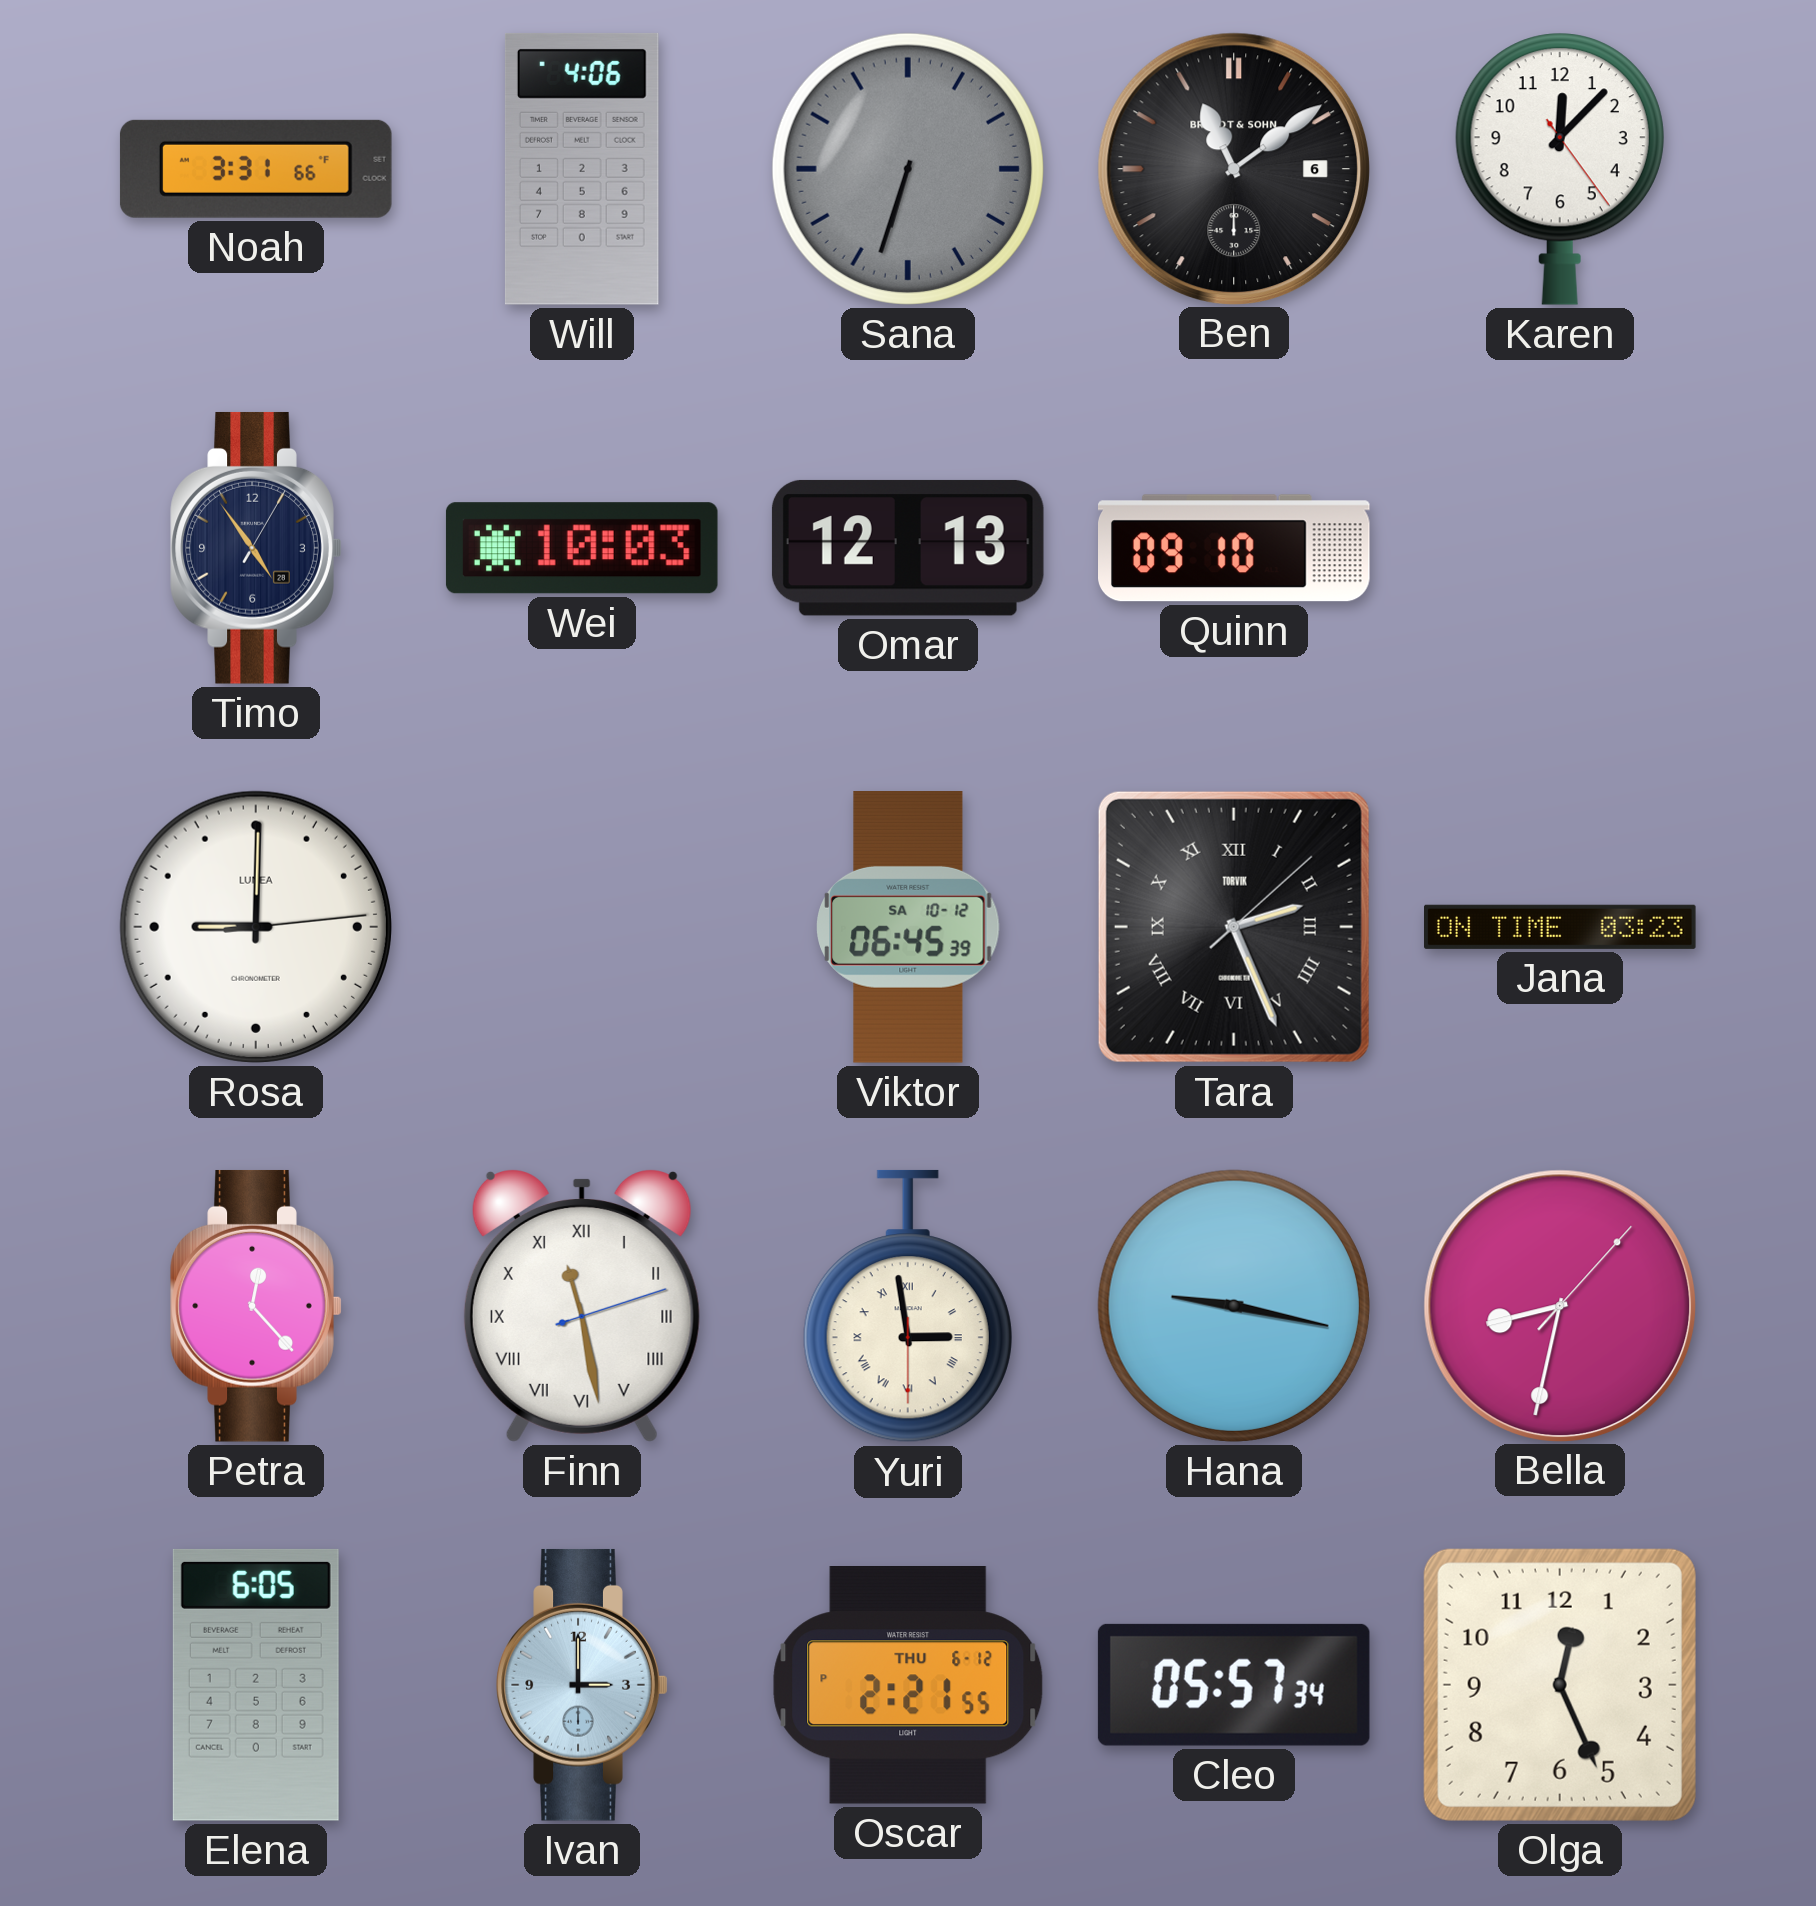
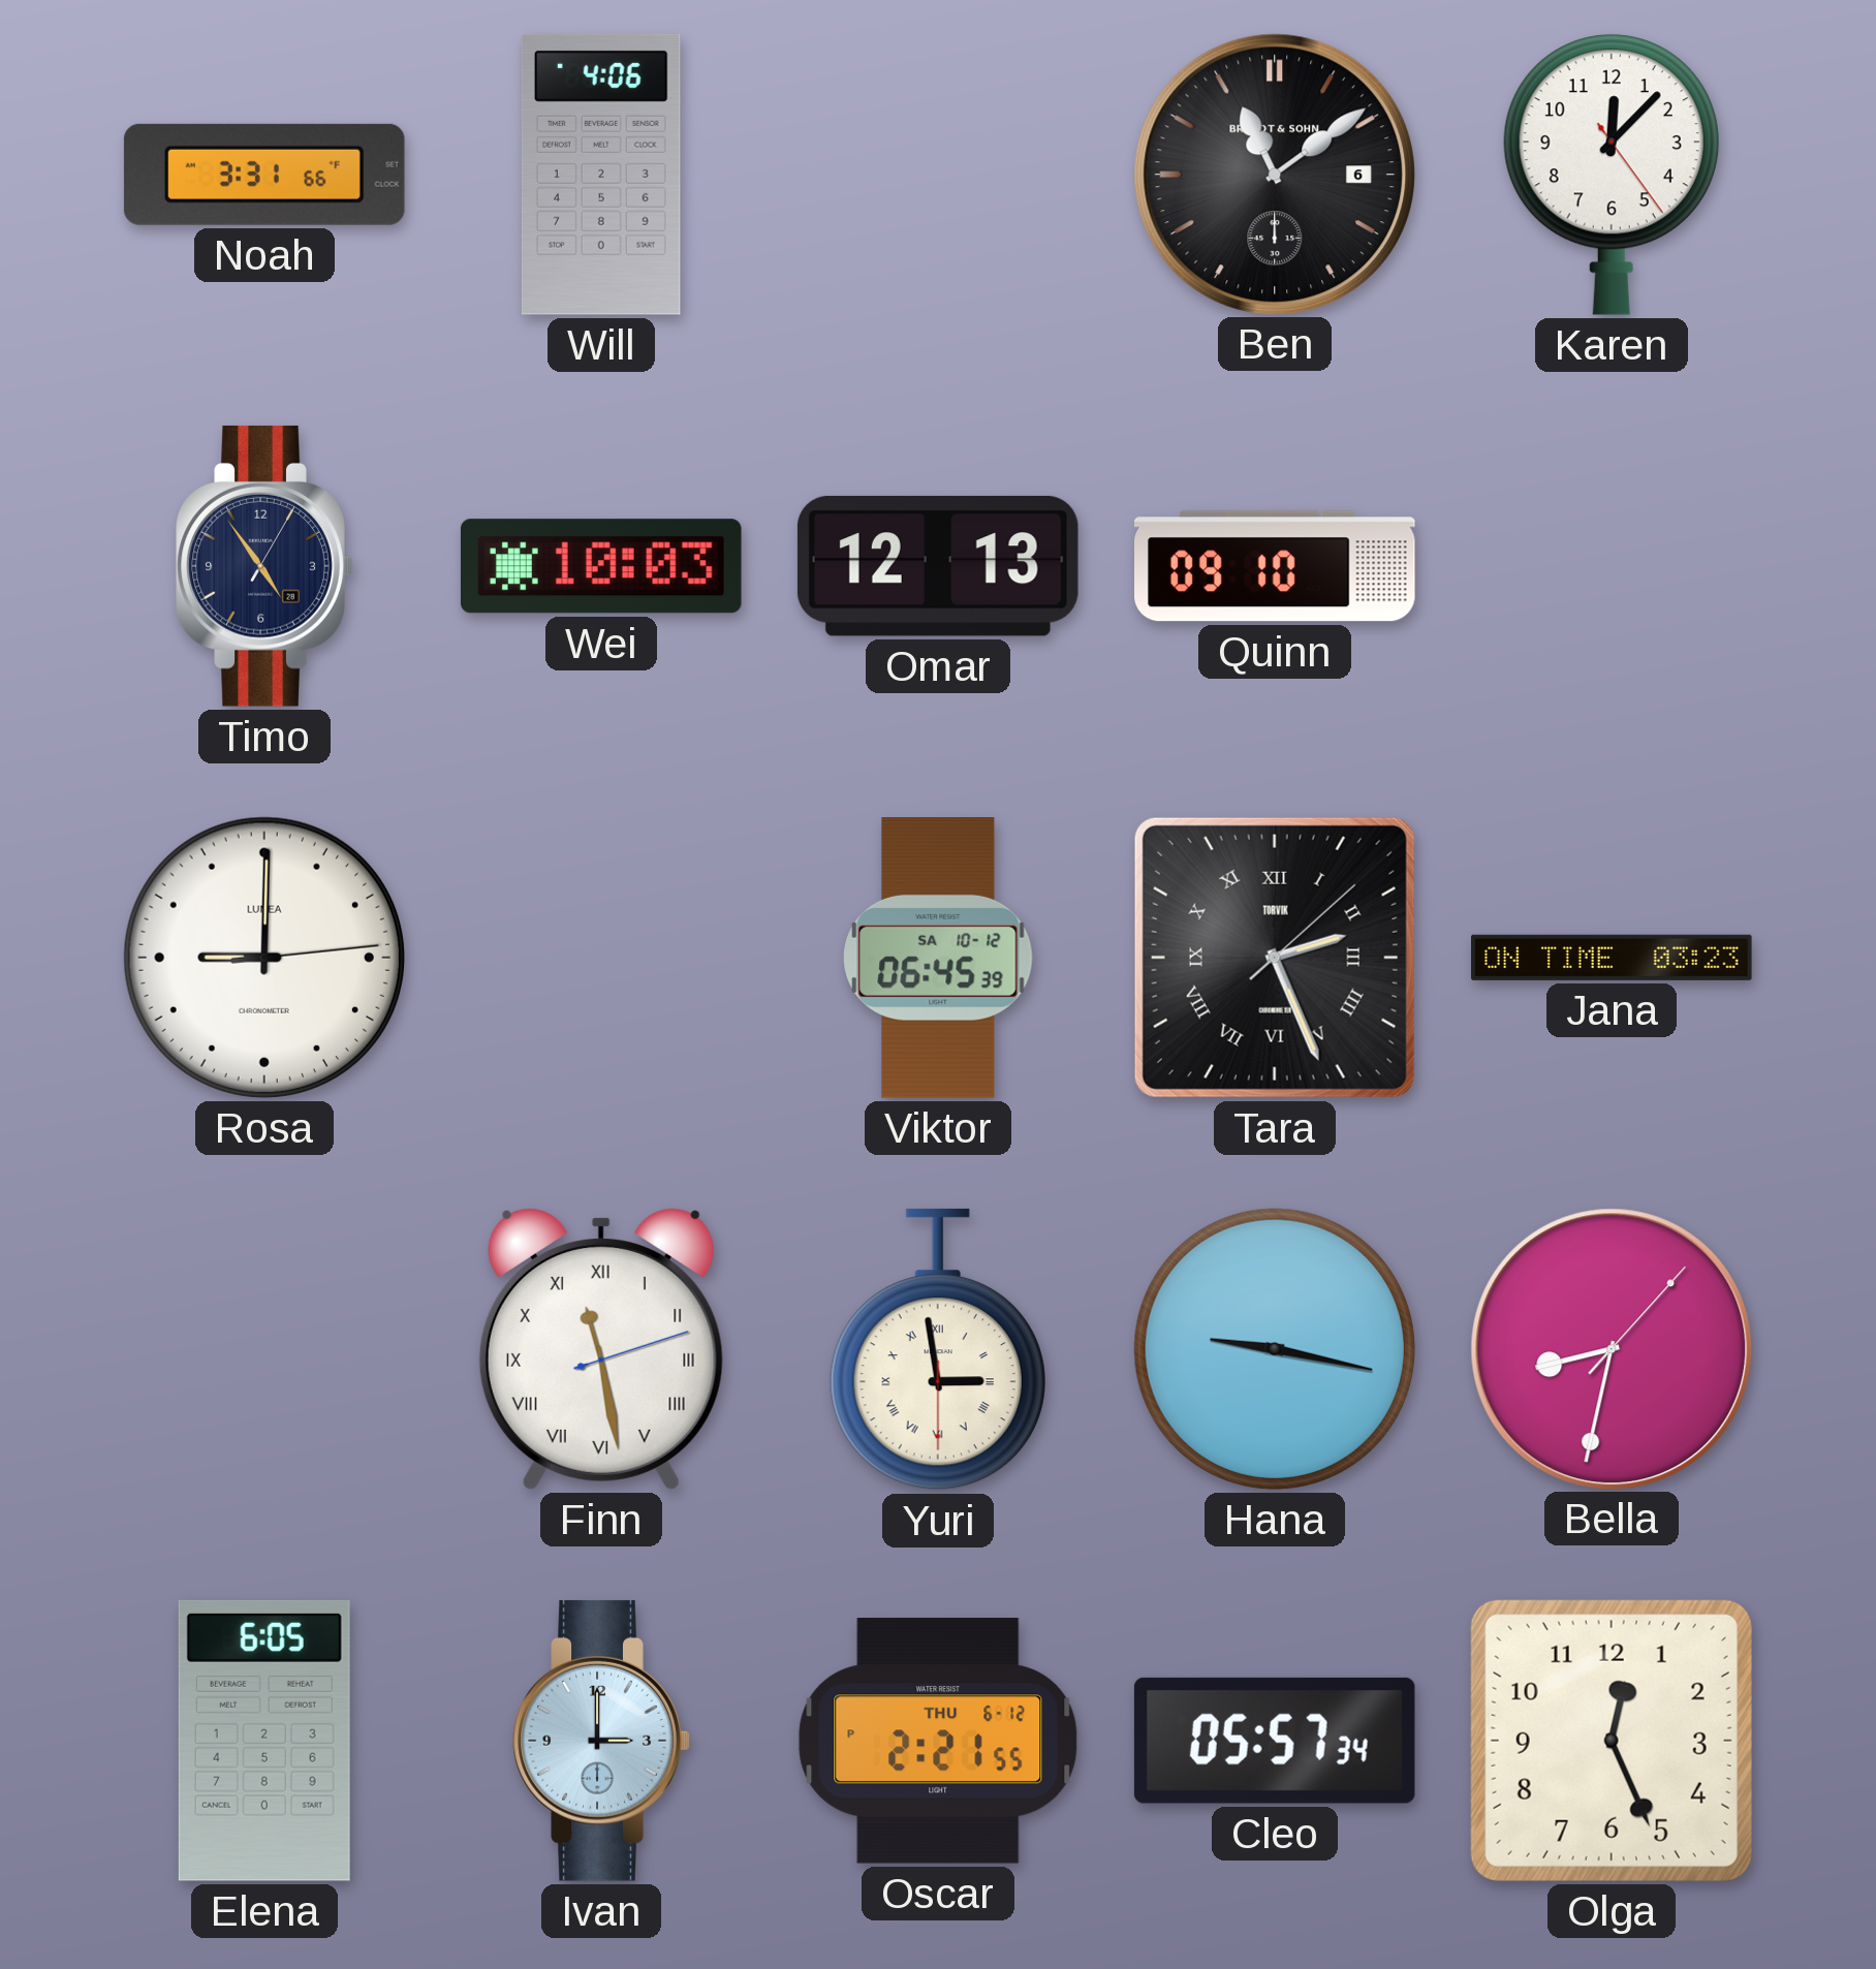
Sana: 6:33 -> none
Petra: 12:23 -> none
